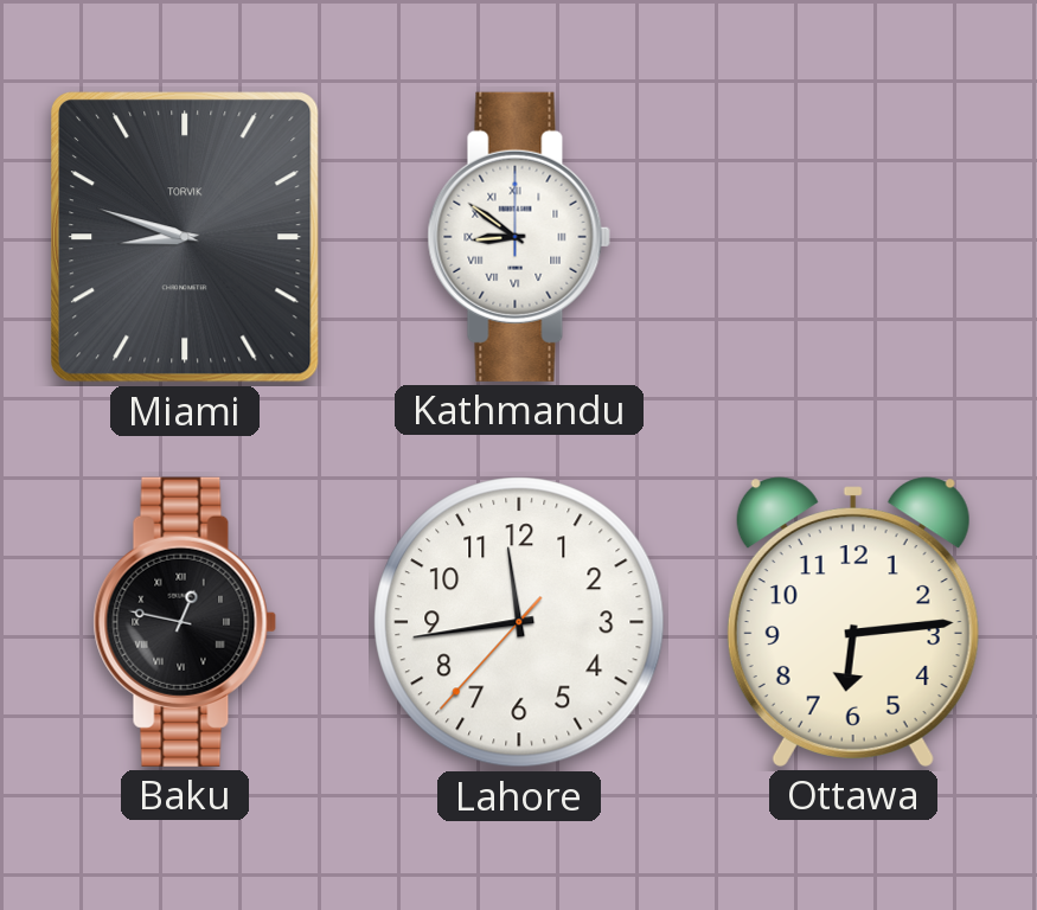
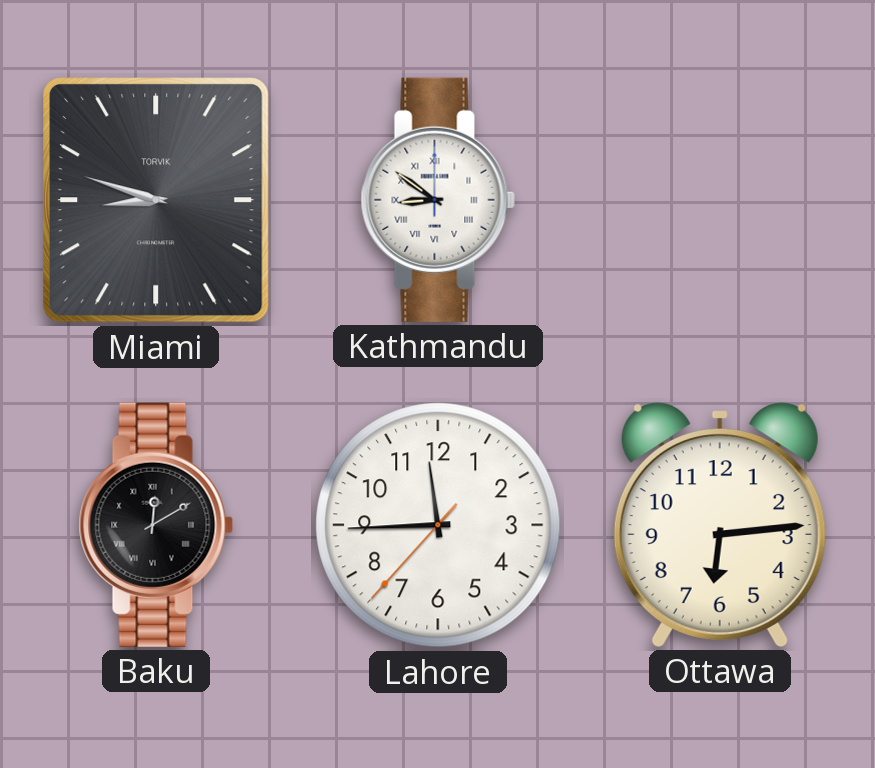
Baku: 12:47 -> 12:10
Lahore: 11:43 -> 11:44
